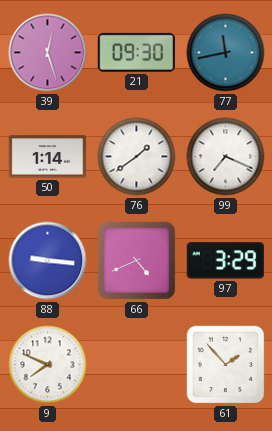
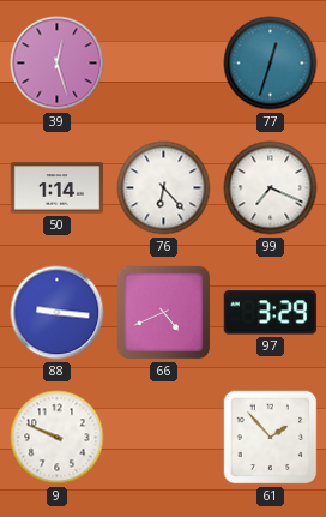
21: 09:30 -> none
77: 11:43 -> 12:33
76: 1:39 -> 6:23
9: 7:49 -> 9:49
